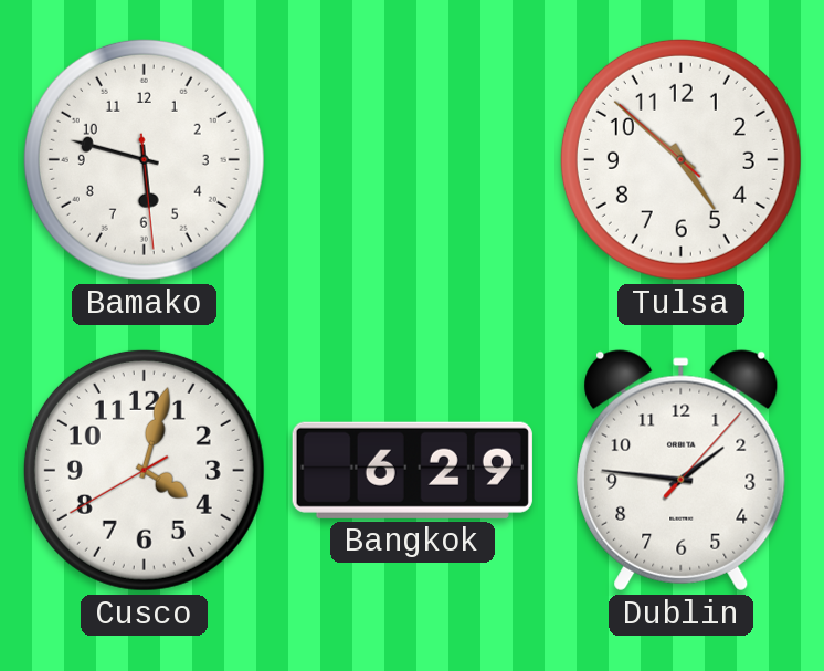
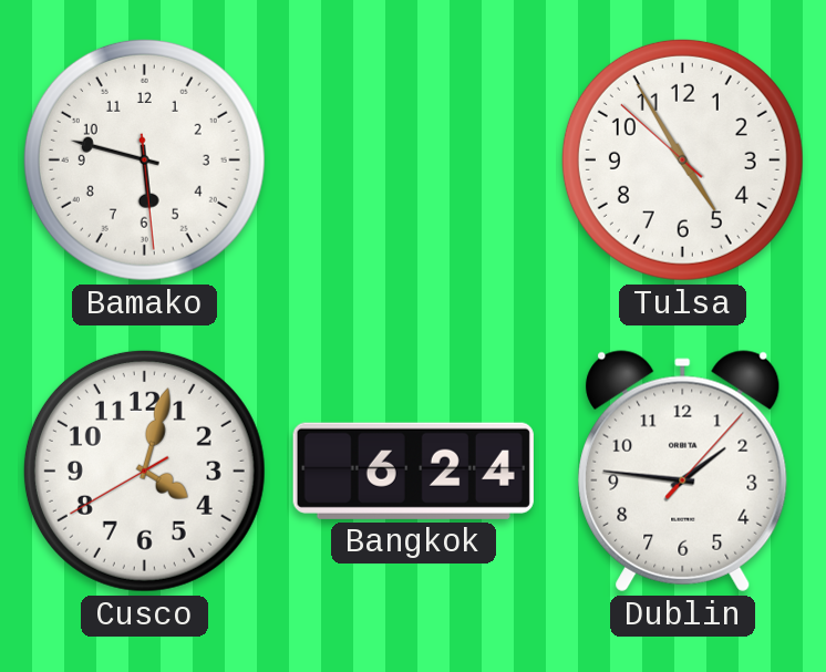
Tulsa: 4:51 -> 4:54
Bangkok: 6:29 -> 6:24
